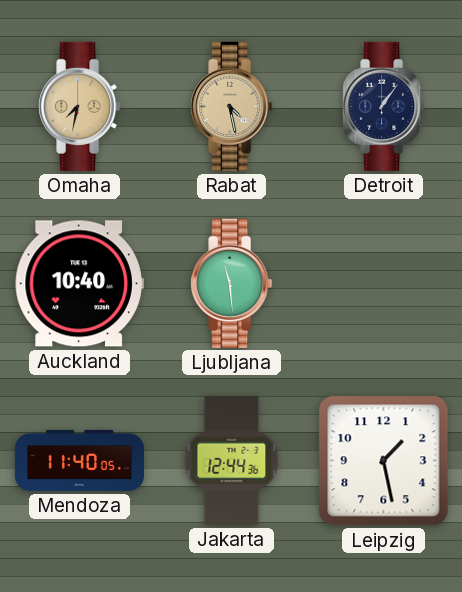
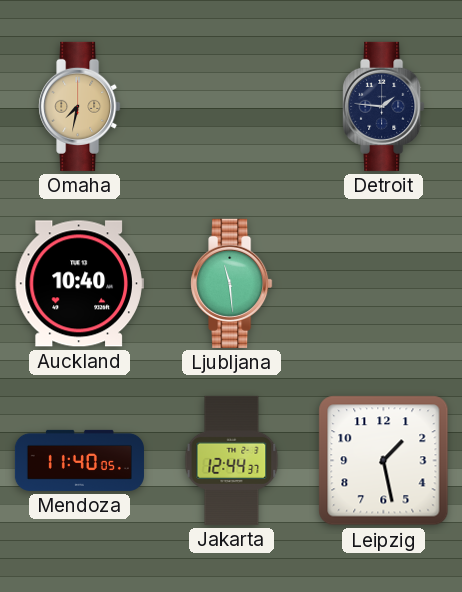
Rabat: 4:28 -> none
Detroit: 1:06 -> 1:46
Jakarta: 12:44:36 -> 12:44:37
